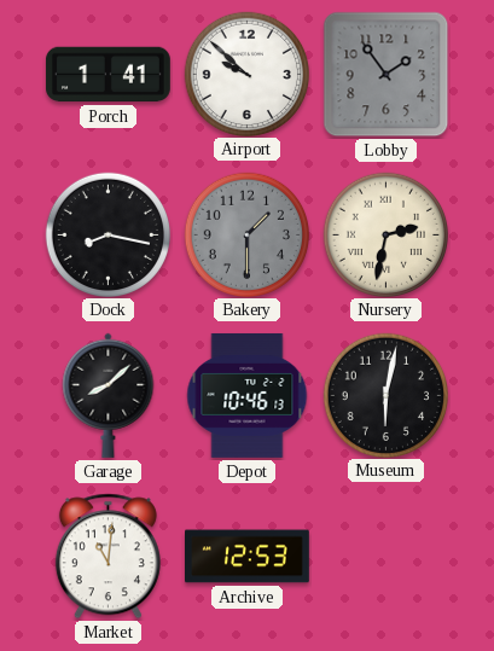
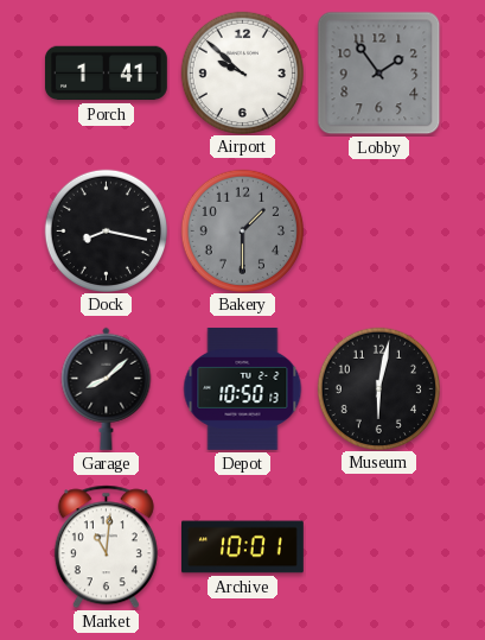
Nursery: 2:32 -> none
Depot: 10:46 -> 10:50
Archive: 12:53 -> 10:01
